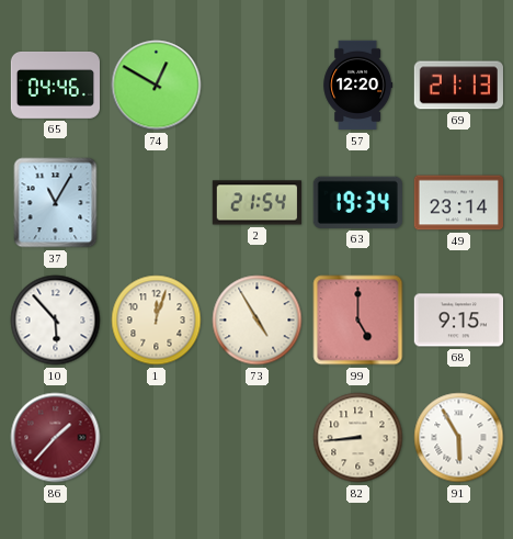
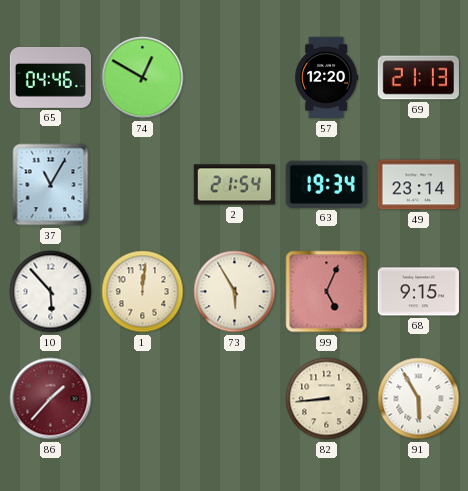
1: 12:03 -> 12:01
73: 4:55 -> 5:55
99: 5:00 -> 5:04
